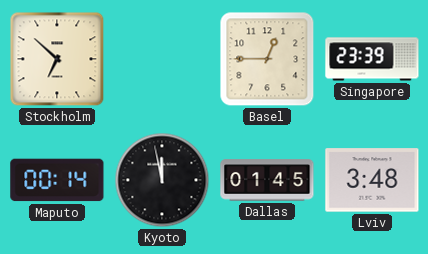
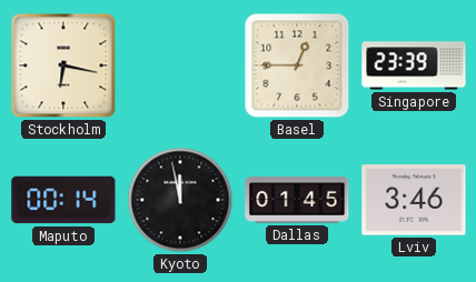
Stockholm: 6:52 -> 6:17
Lviv: 3:48 -> 3:46
